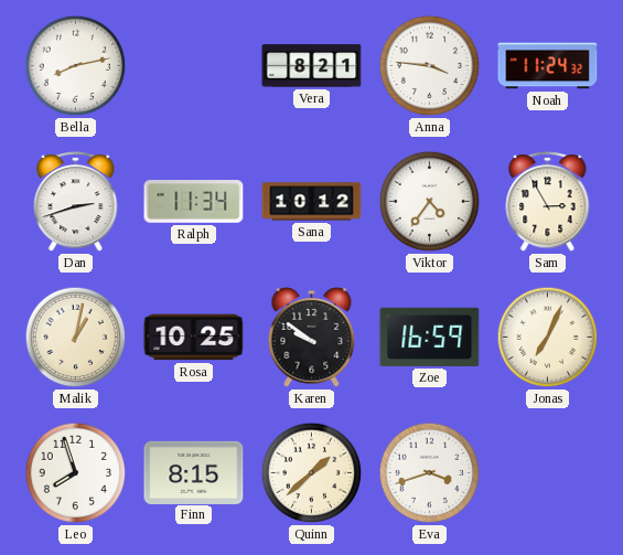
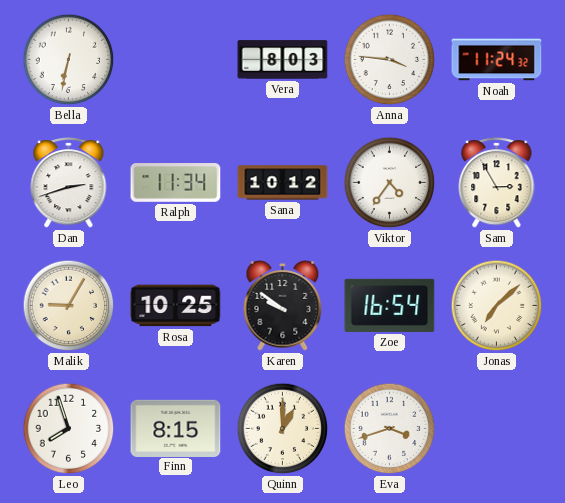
Bella: 8:13 -> 6:32
Vera: 8:21 -> 8:03
Malik: 1:02 -> 9:05
Zoe: 16:59 -> 16:54
Jonas: 7:04 -> 7:08
Quinn: 1:38 -> 1:00
